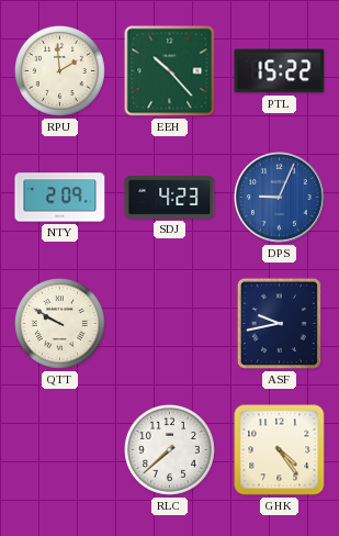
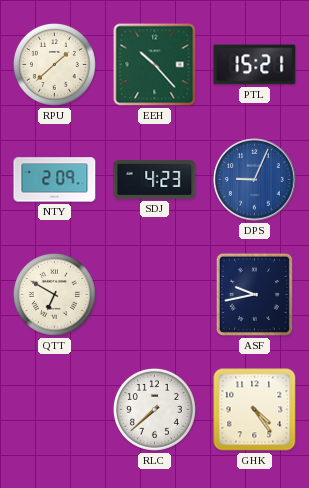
RPU: 1:59 -> 1:38
PTL: 15:22 -> 15:21
QTT: 9:50 -> 6:50
